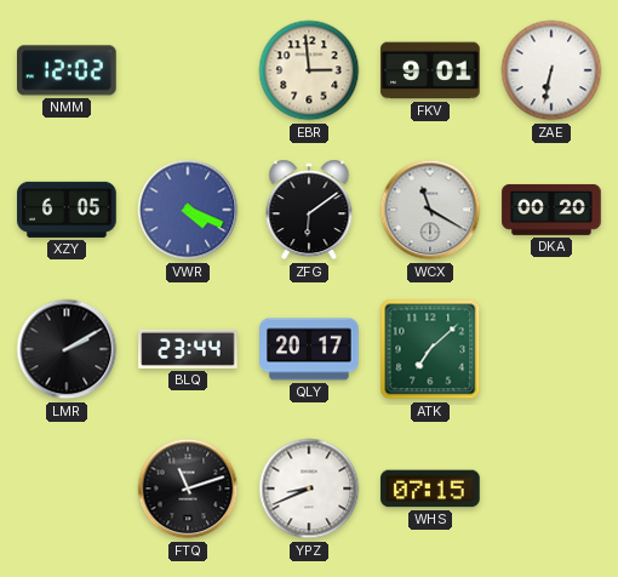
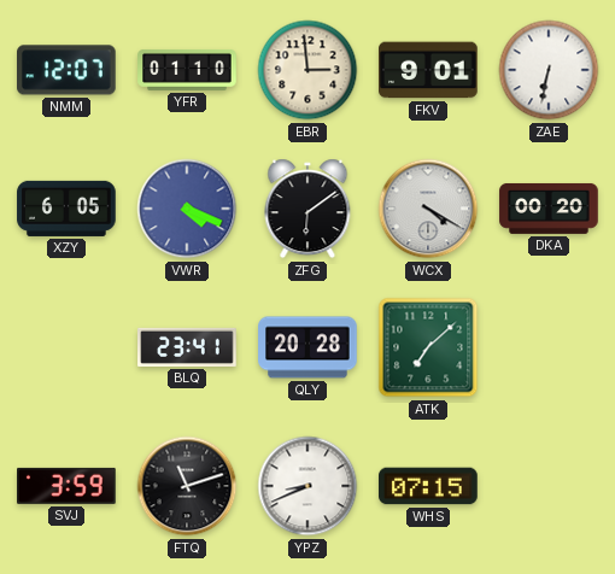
NMM: 12:02 -> 12:07
YFR: none -> 01:10
WCX: 11:20 -> 4:20
LMR: 2:10 -> none
BLQ: 23:44 -> 23:41
QLY: 20:17 -> 20:28
SVJ: none -> 3:59
